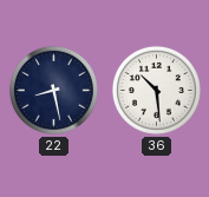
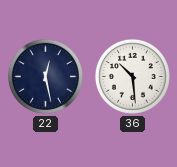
22: 8:28 -> 12:28
